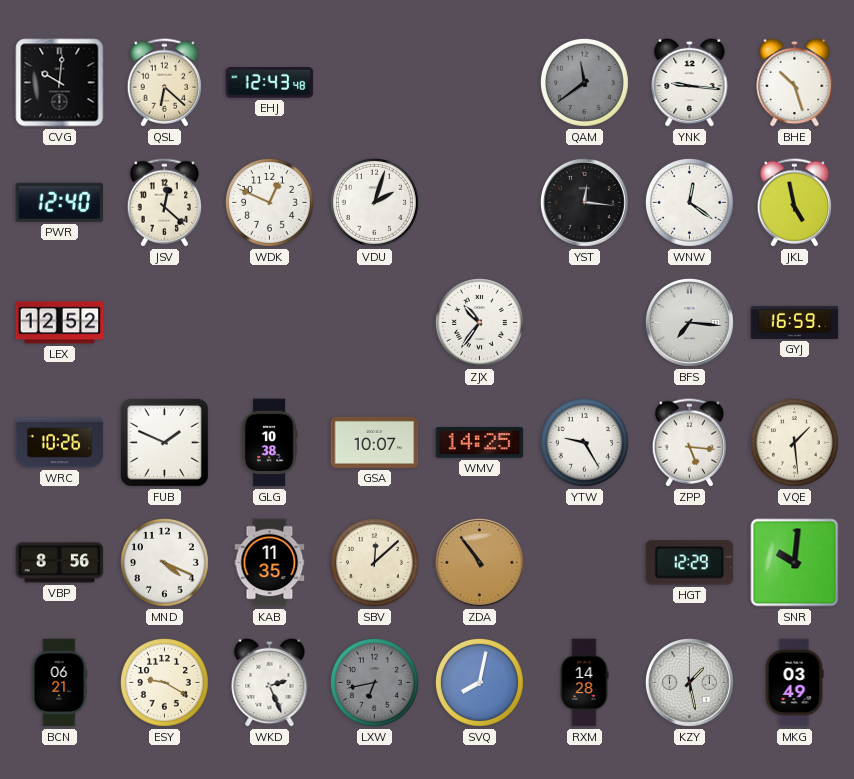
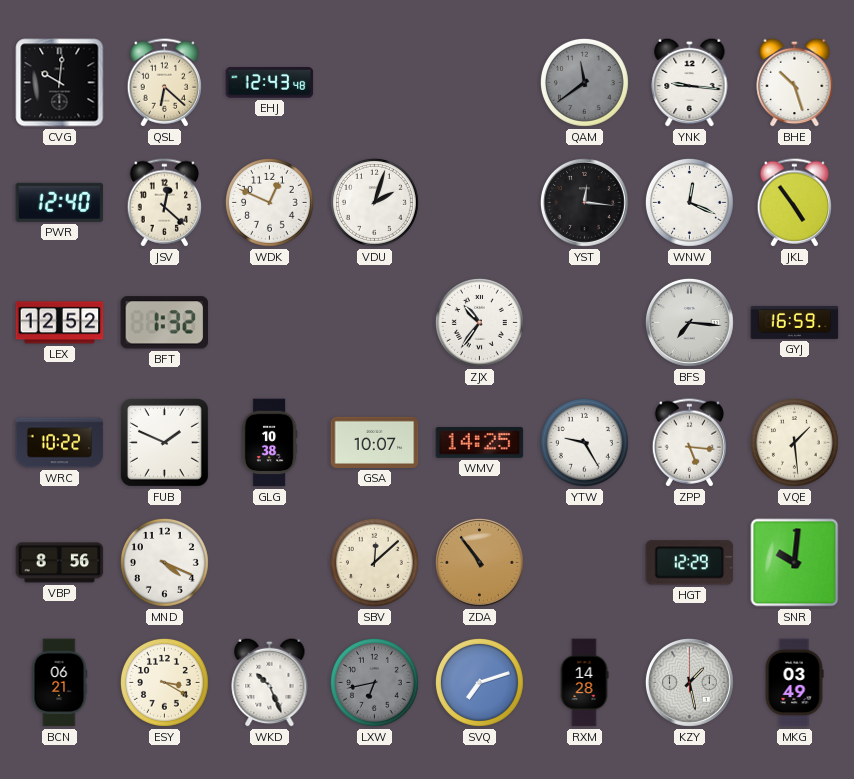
WNW: 12:21 -> 12:19
JKL: 4:58 -> 4:54
BFT: none -> 1:32
WRC: 10:26 -> 10:22
KAB: 11:35 -> none
ESY: 9:20 -> 3:20
WKD: 2:26 -> 10:26
SVQ: 8:02 -> 7:12
